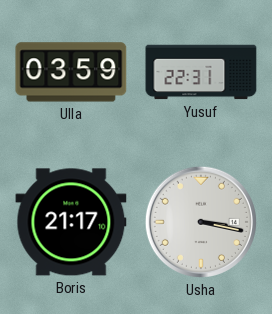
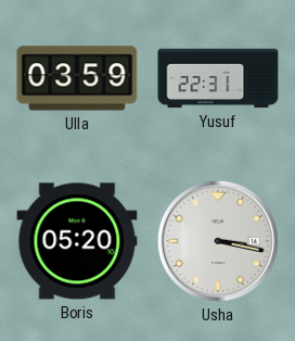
Boris: 21:17 -> 05:20
